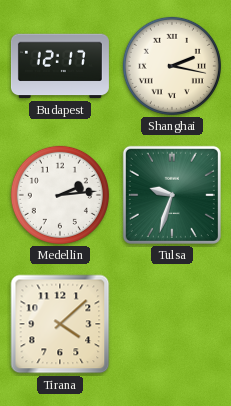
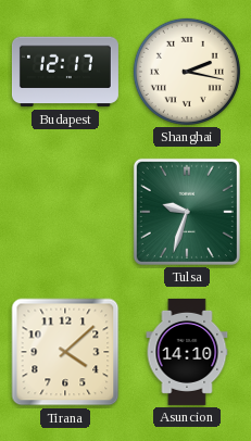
Medellin: 2:14 -> none
Asuncion: none -> 14:10
